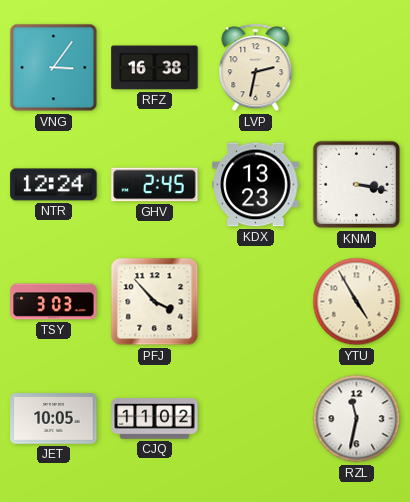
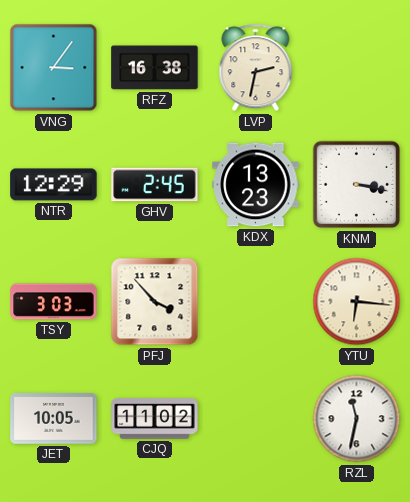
NTR: 12:24 -> 12:29
YTU: 4:55 -> 6:16
